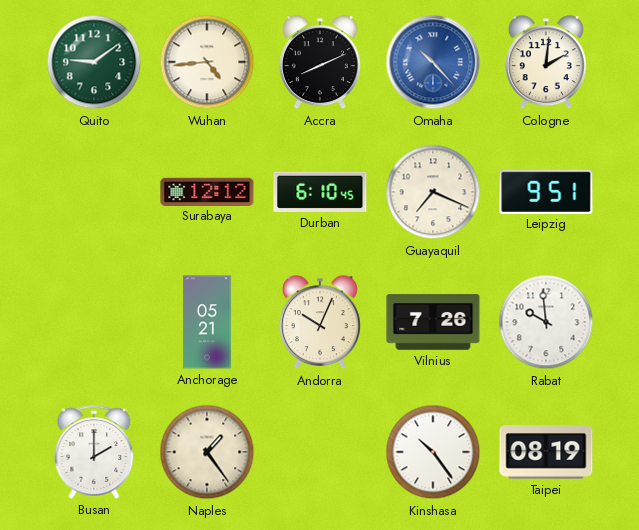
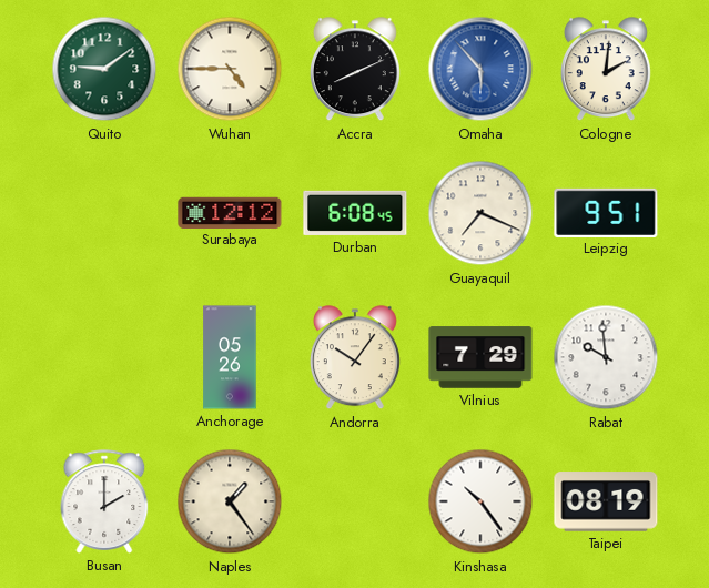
Wuhan: 4:44 -> 4:45
Omaha: 10:23 -> 5:53
Durban: 6:10 -> 6:08
Anchorage: 05:21 -> 05:26
Andorra: 10:04 -> 10:06
Vilnius: 7:26 -> 7:29
